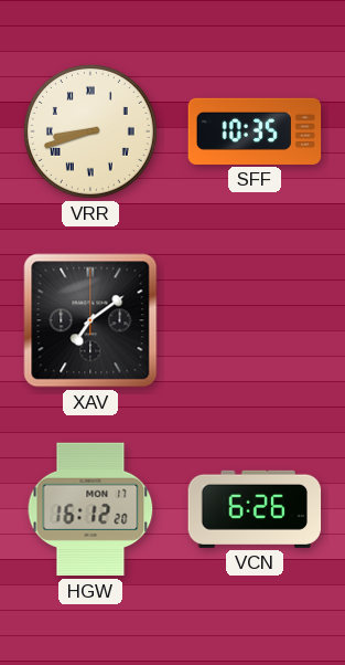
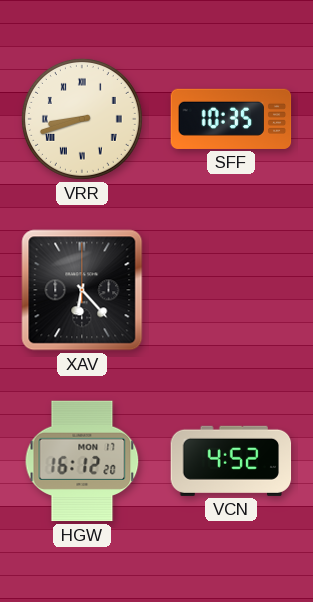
XAV: 7:09 -> 6:23
VCN: 6:26 -> 4:52
